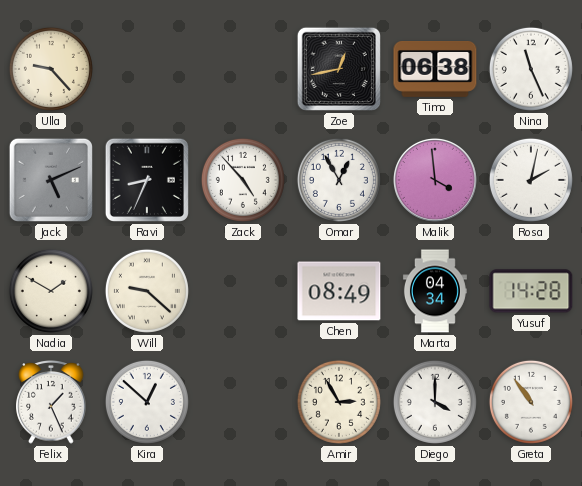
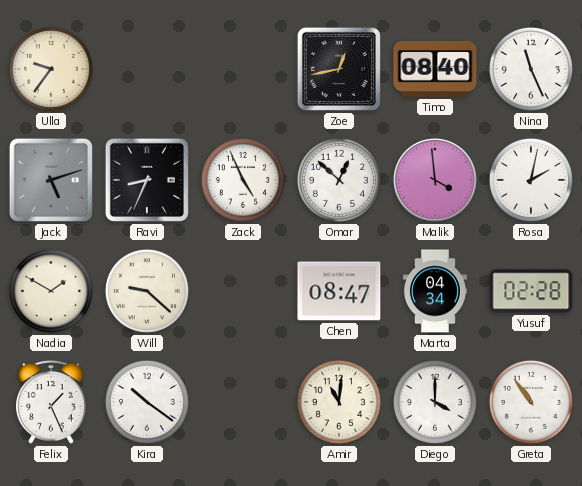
Ulla: 9:23 -> 9:36
Timo: 06:38 -> 08:40
Jack: 5:11 -> 5:12
Zack: 4:53 -> 4:56
Omar: 12:55 -> 12:52
Chen: 08:49 -> 08:47
Yusuf: 14:28 -> 02:28
Kira: 12:52 -> 10:21
Amir: 2:55 -> 11:01
